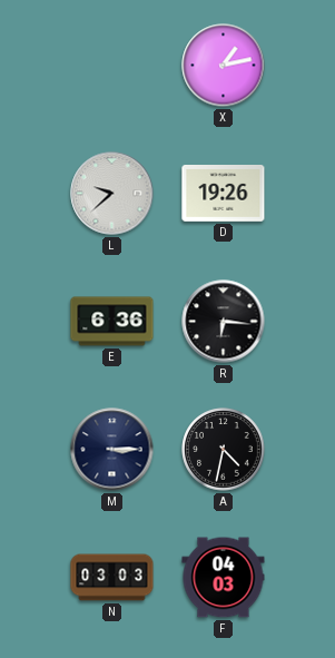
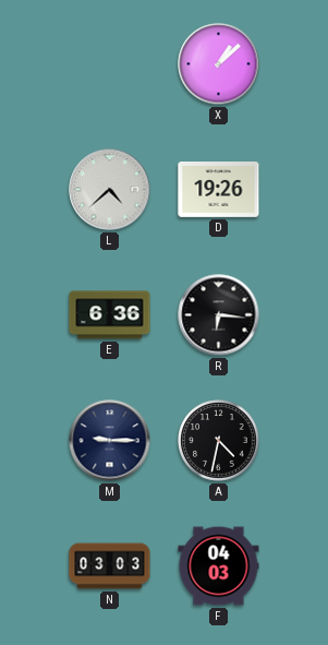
X: 1:13 -> 1:08
L: 9:38 -> 4:38
M: 3:15 -> 9:15
